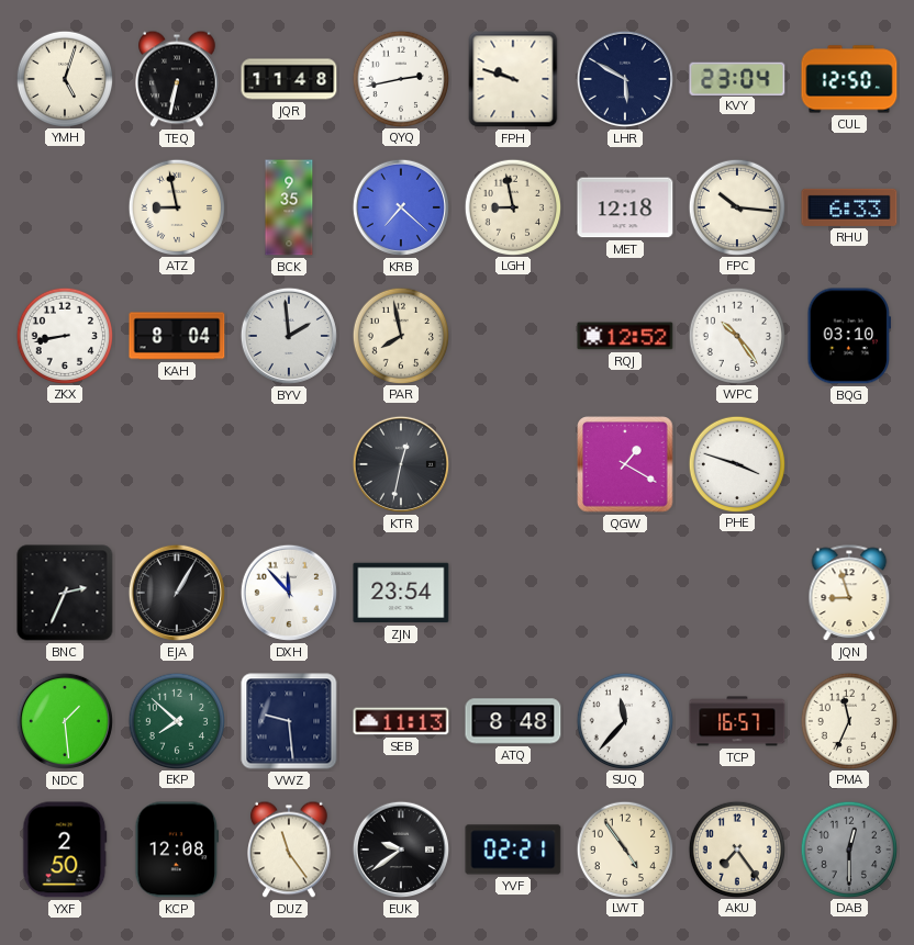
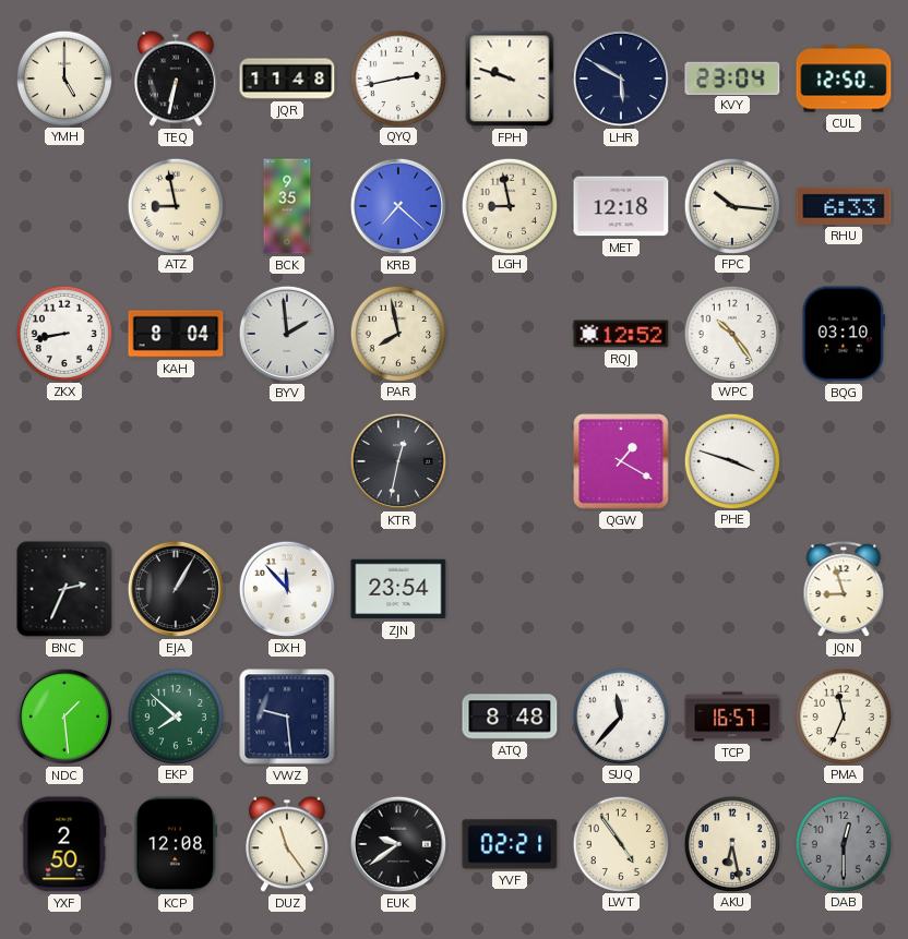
YMH: 5:03 -> 5:00
SEB: 11:13 -> none
AKU: 7:24 -> 6:28
